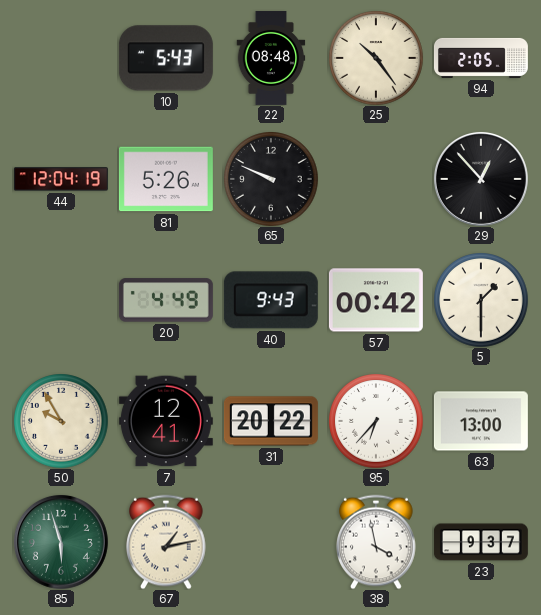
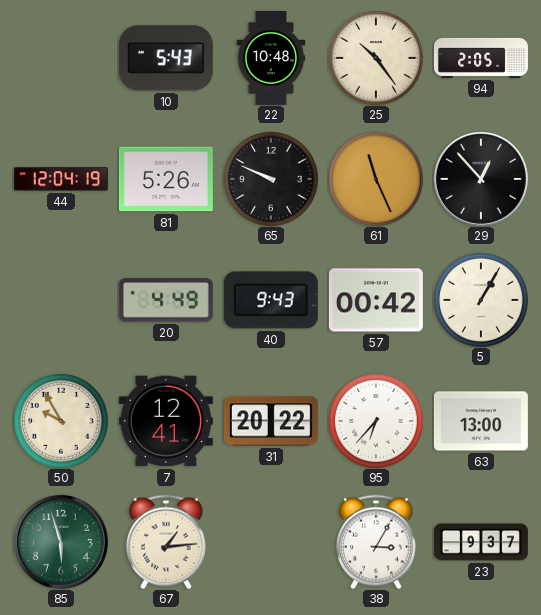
22: 08:48 -> 10:48
61: none -> 11:26
5: 1:30 -> 1:05
67: 1:13 -> 1:14
38: 3:58 -> 3:05
